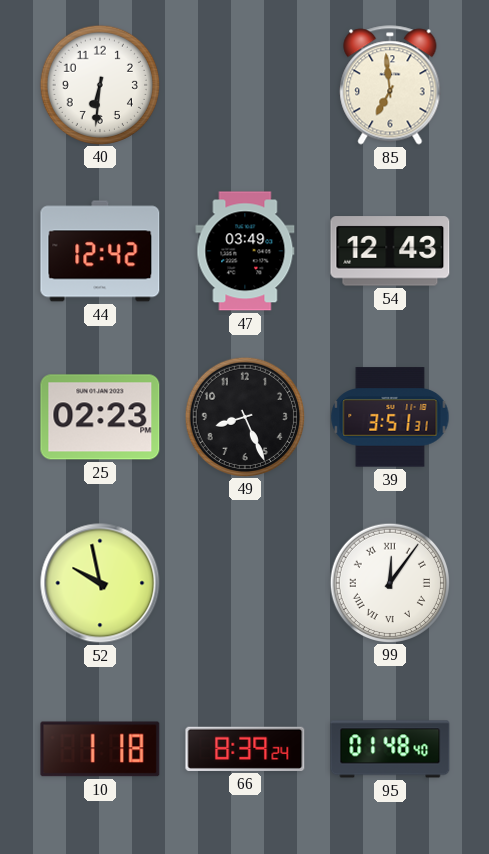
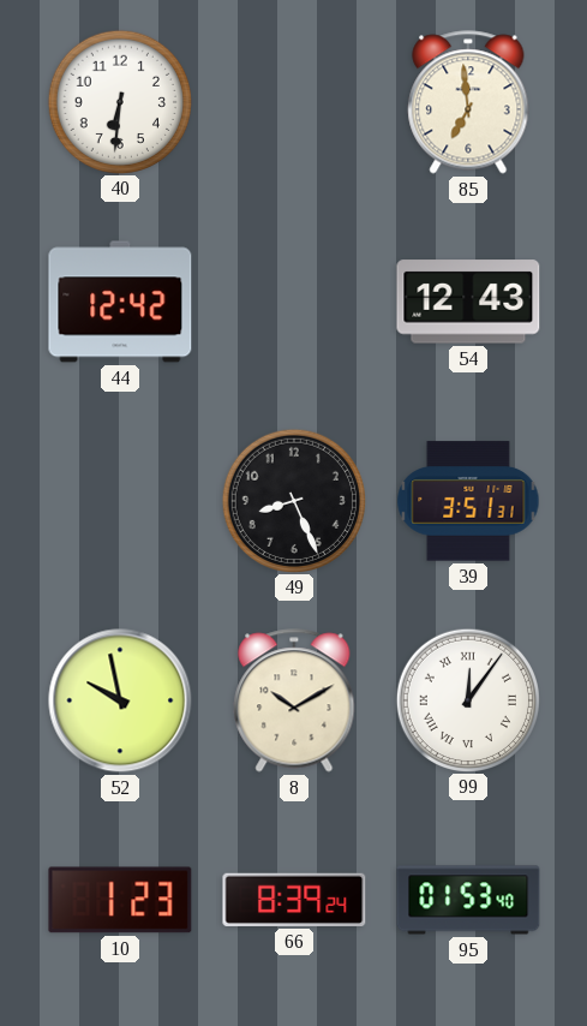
47: 03:49 -> none
25: 02:23 -> none
8: none -> 10:10
10: 1:18 -> 1:23
95: 01:48 -> 01:53
